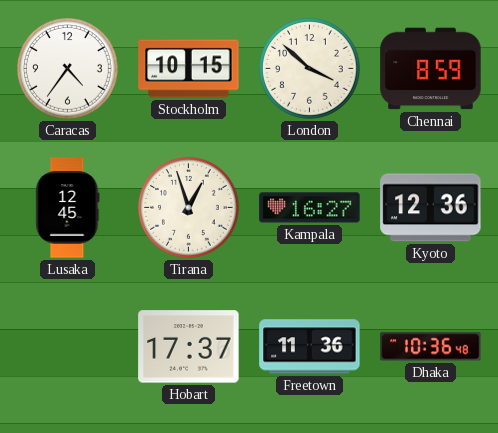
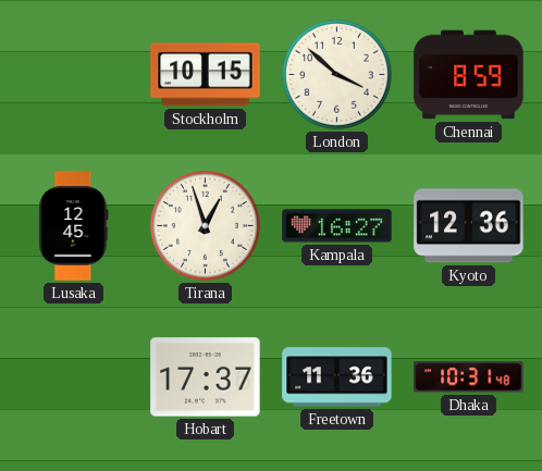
Caracas: 4:36 -> none
Dhaka: 10:36 -> 10:31
